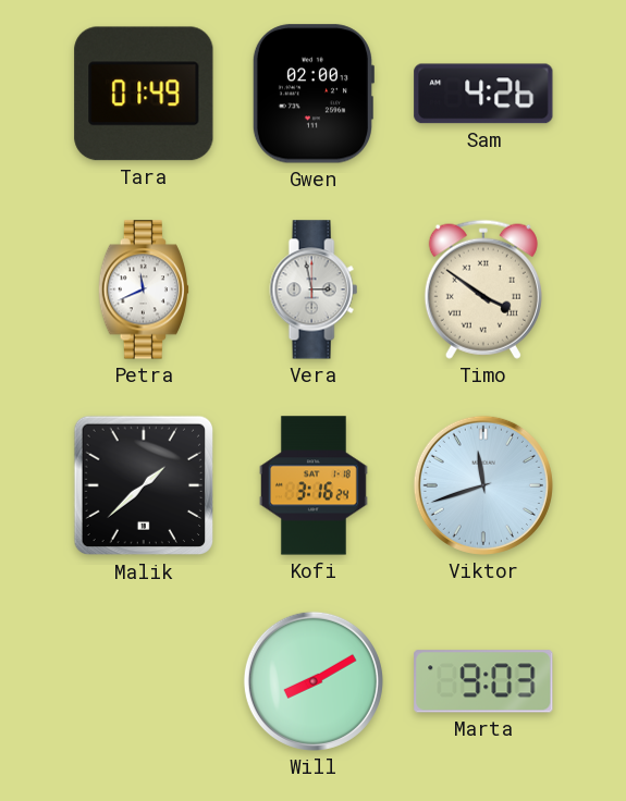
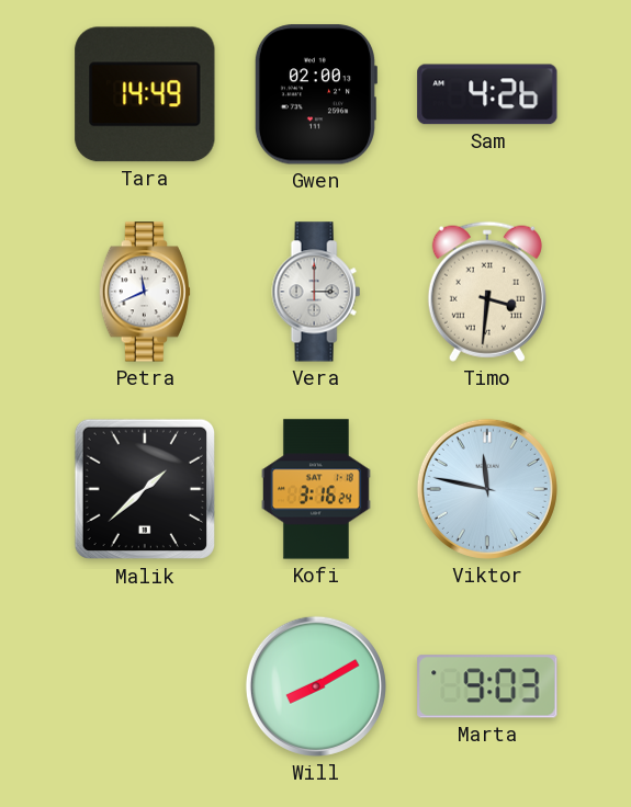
Tara: 01:49 -> 14:49
Vera: 2:58 -> 3:00
Timo: 3:51 -> 3:31
Viktor: 11:42 -> 11:47
